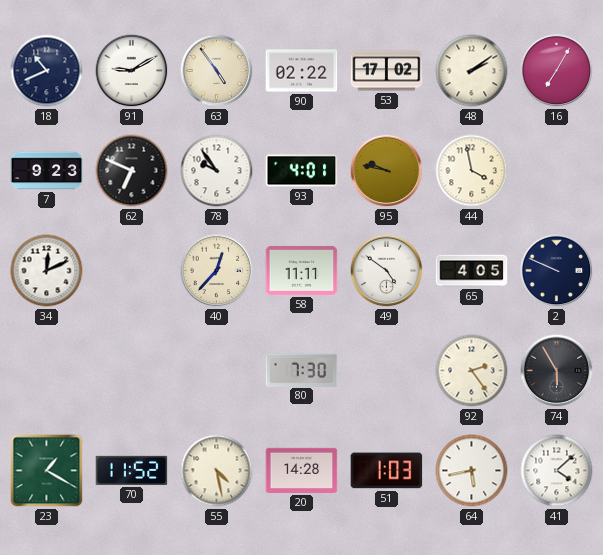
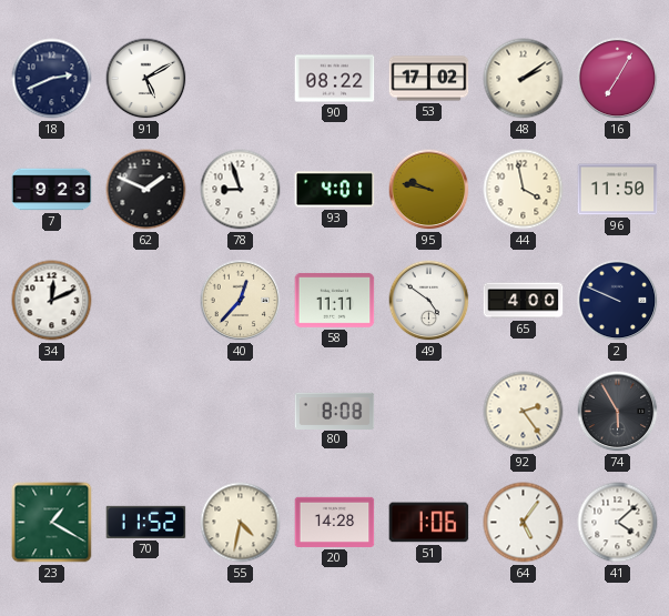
18: 10:41 -> 2:41
91: 9:10 -> 5:10
63: 4:54 -> none
90: 02:22 -> 08:22
62: 6:49 -> 1:49
78: 9:54 -> 8:57
96: none -> 11:50
65: 4:05 -> 4:00
80: 7:30 -> 8:08
55: 4:28 -> 4:32
51: 1:03 -> 1:06
64: 5:43 -> 5:06
